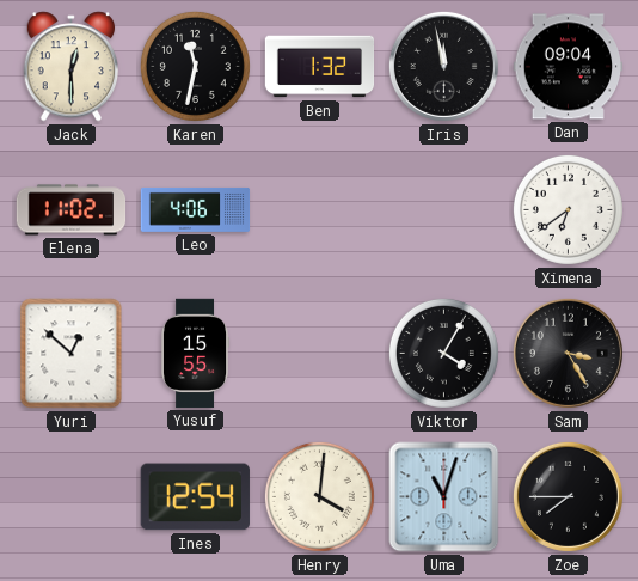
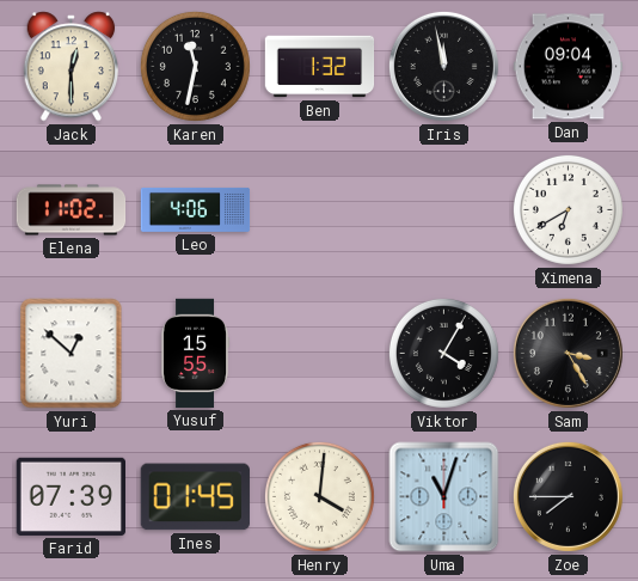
Ximena: 6:39 -> 6:40
Farid: none -> 07:39
Ines: 12:54 -> 01:45
